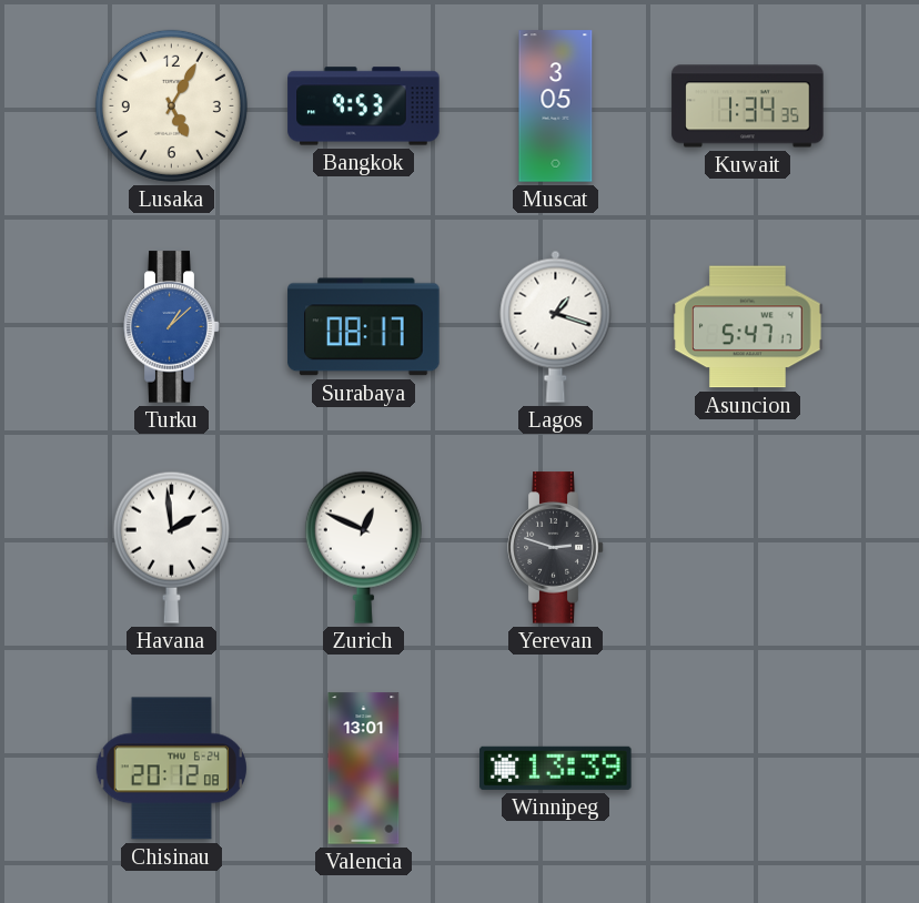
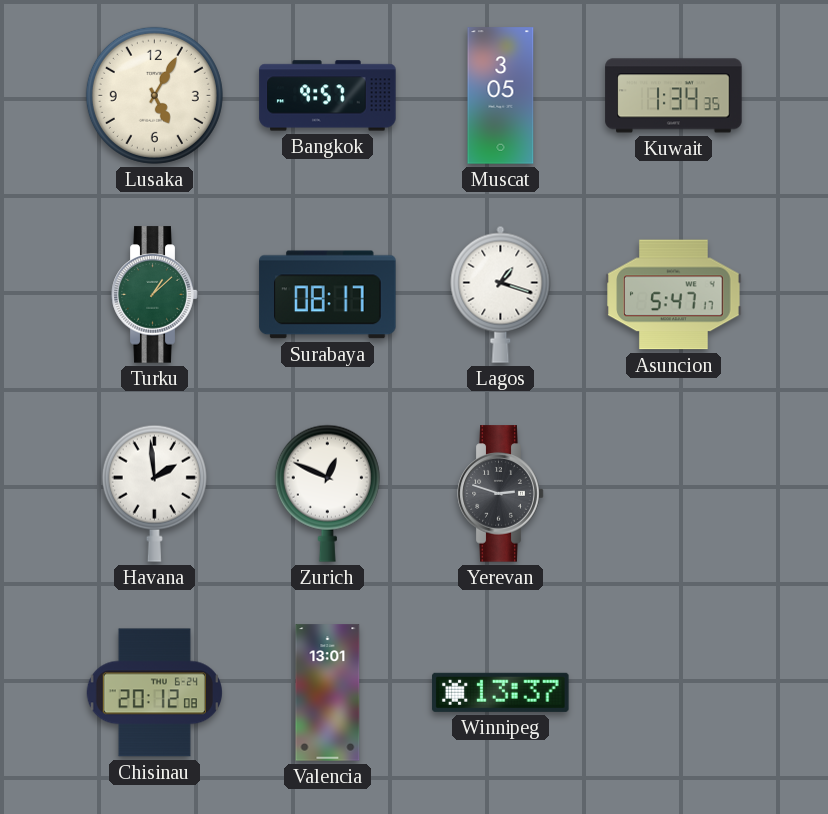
Bangkok: 9:53 -> 9:57
Turku dial: blue -> green
Winnipeg: 13:39 -> 13:37
